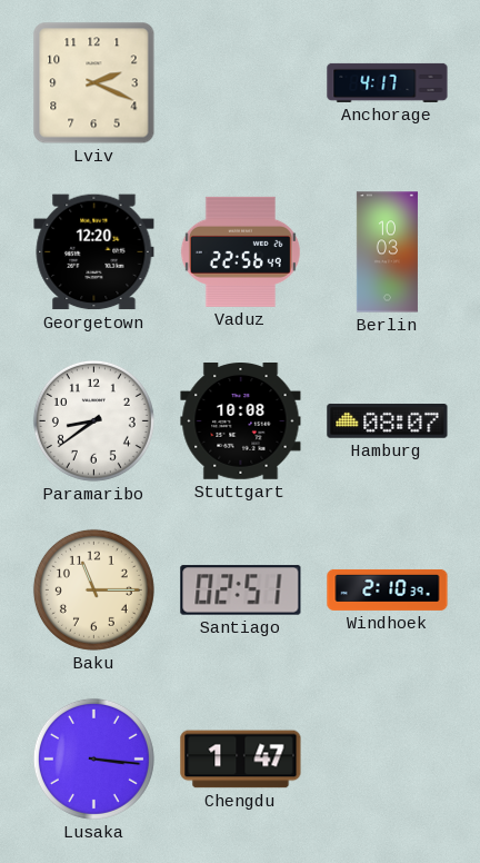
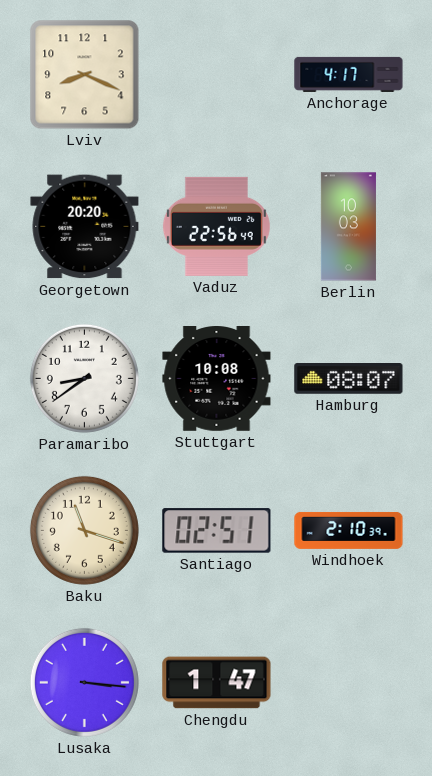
Lviv: 2:19 -> 8:19
Georgetown: 12:20 -> 20:20
Baku: 11:15 -> 11:18
